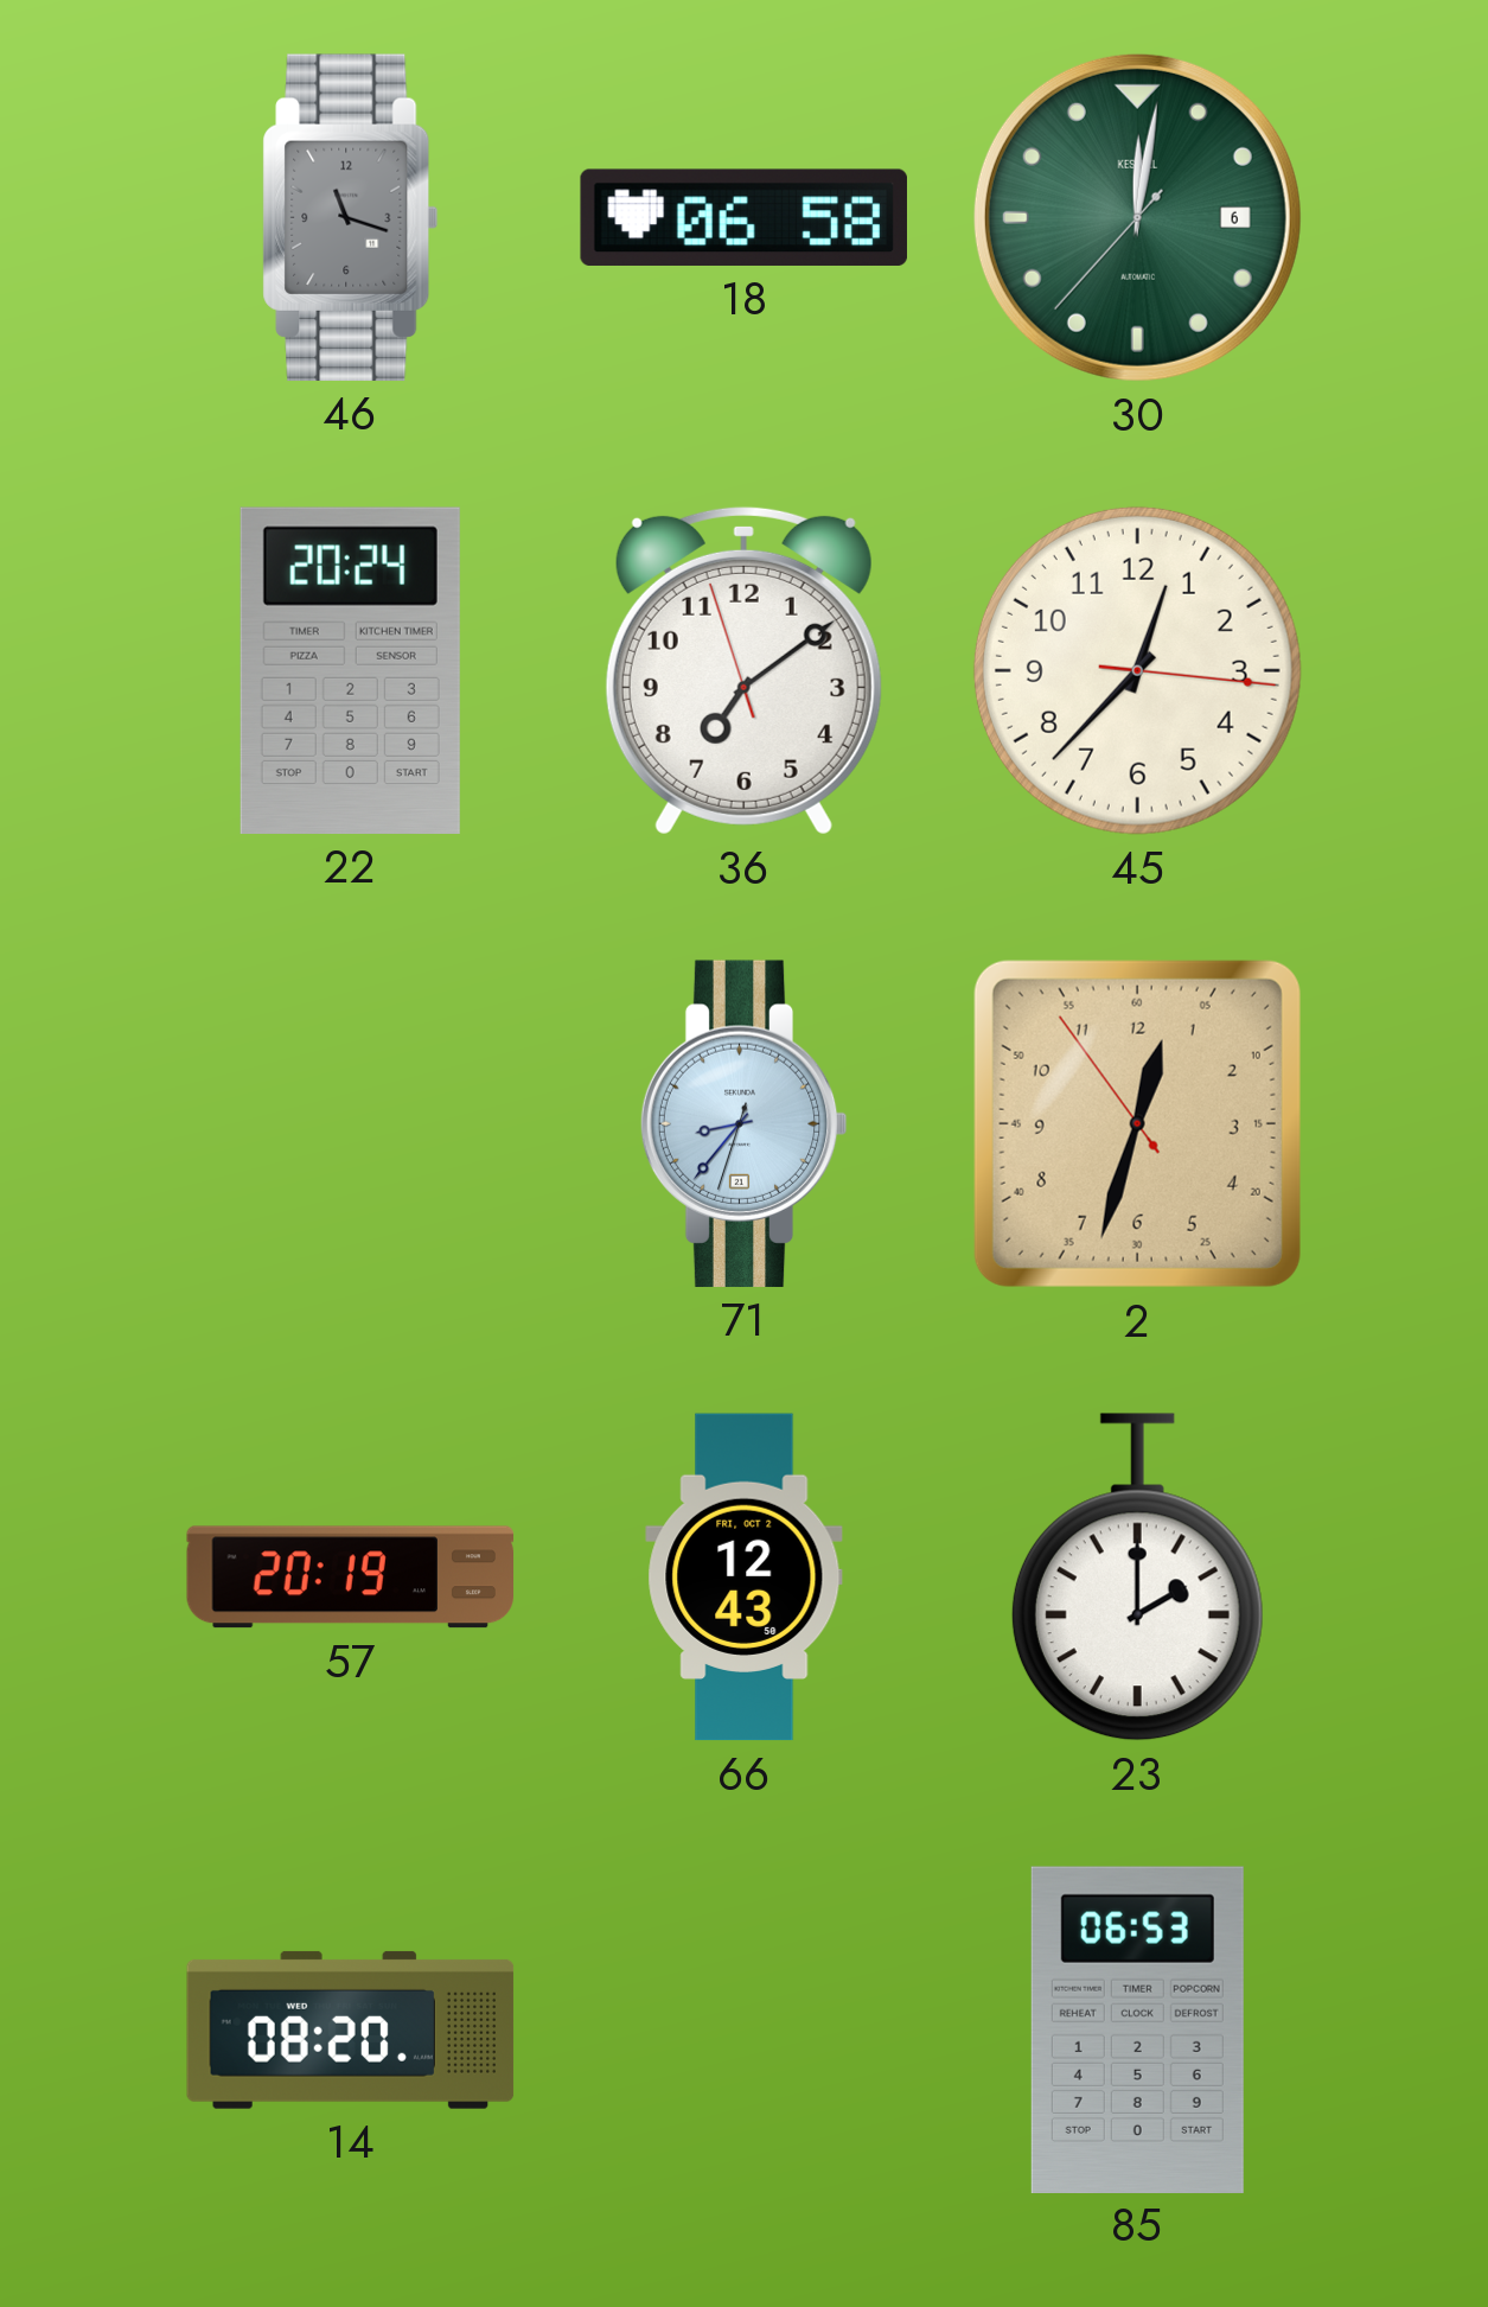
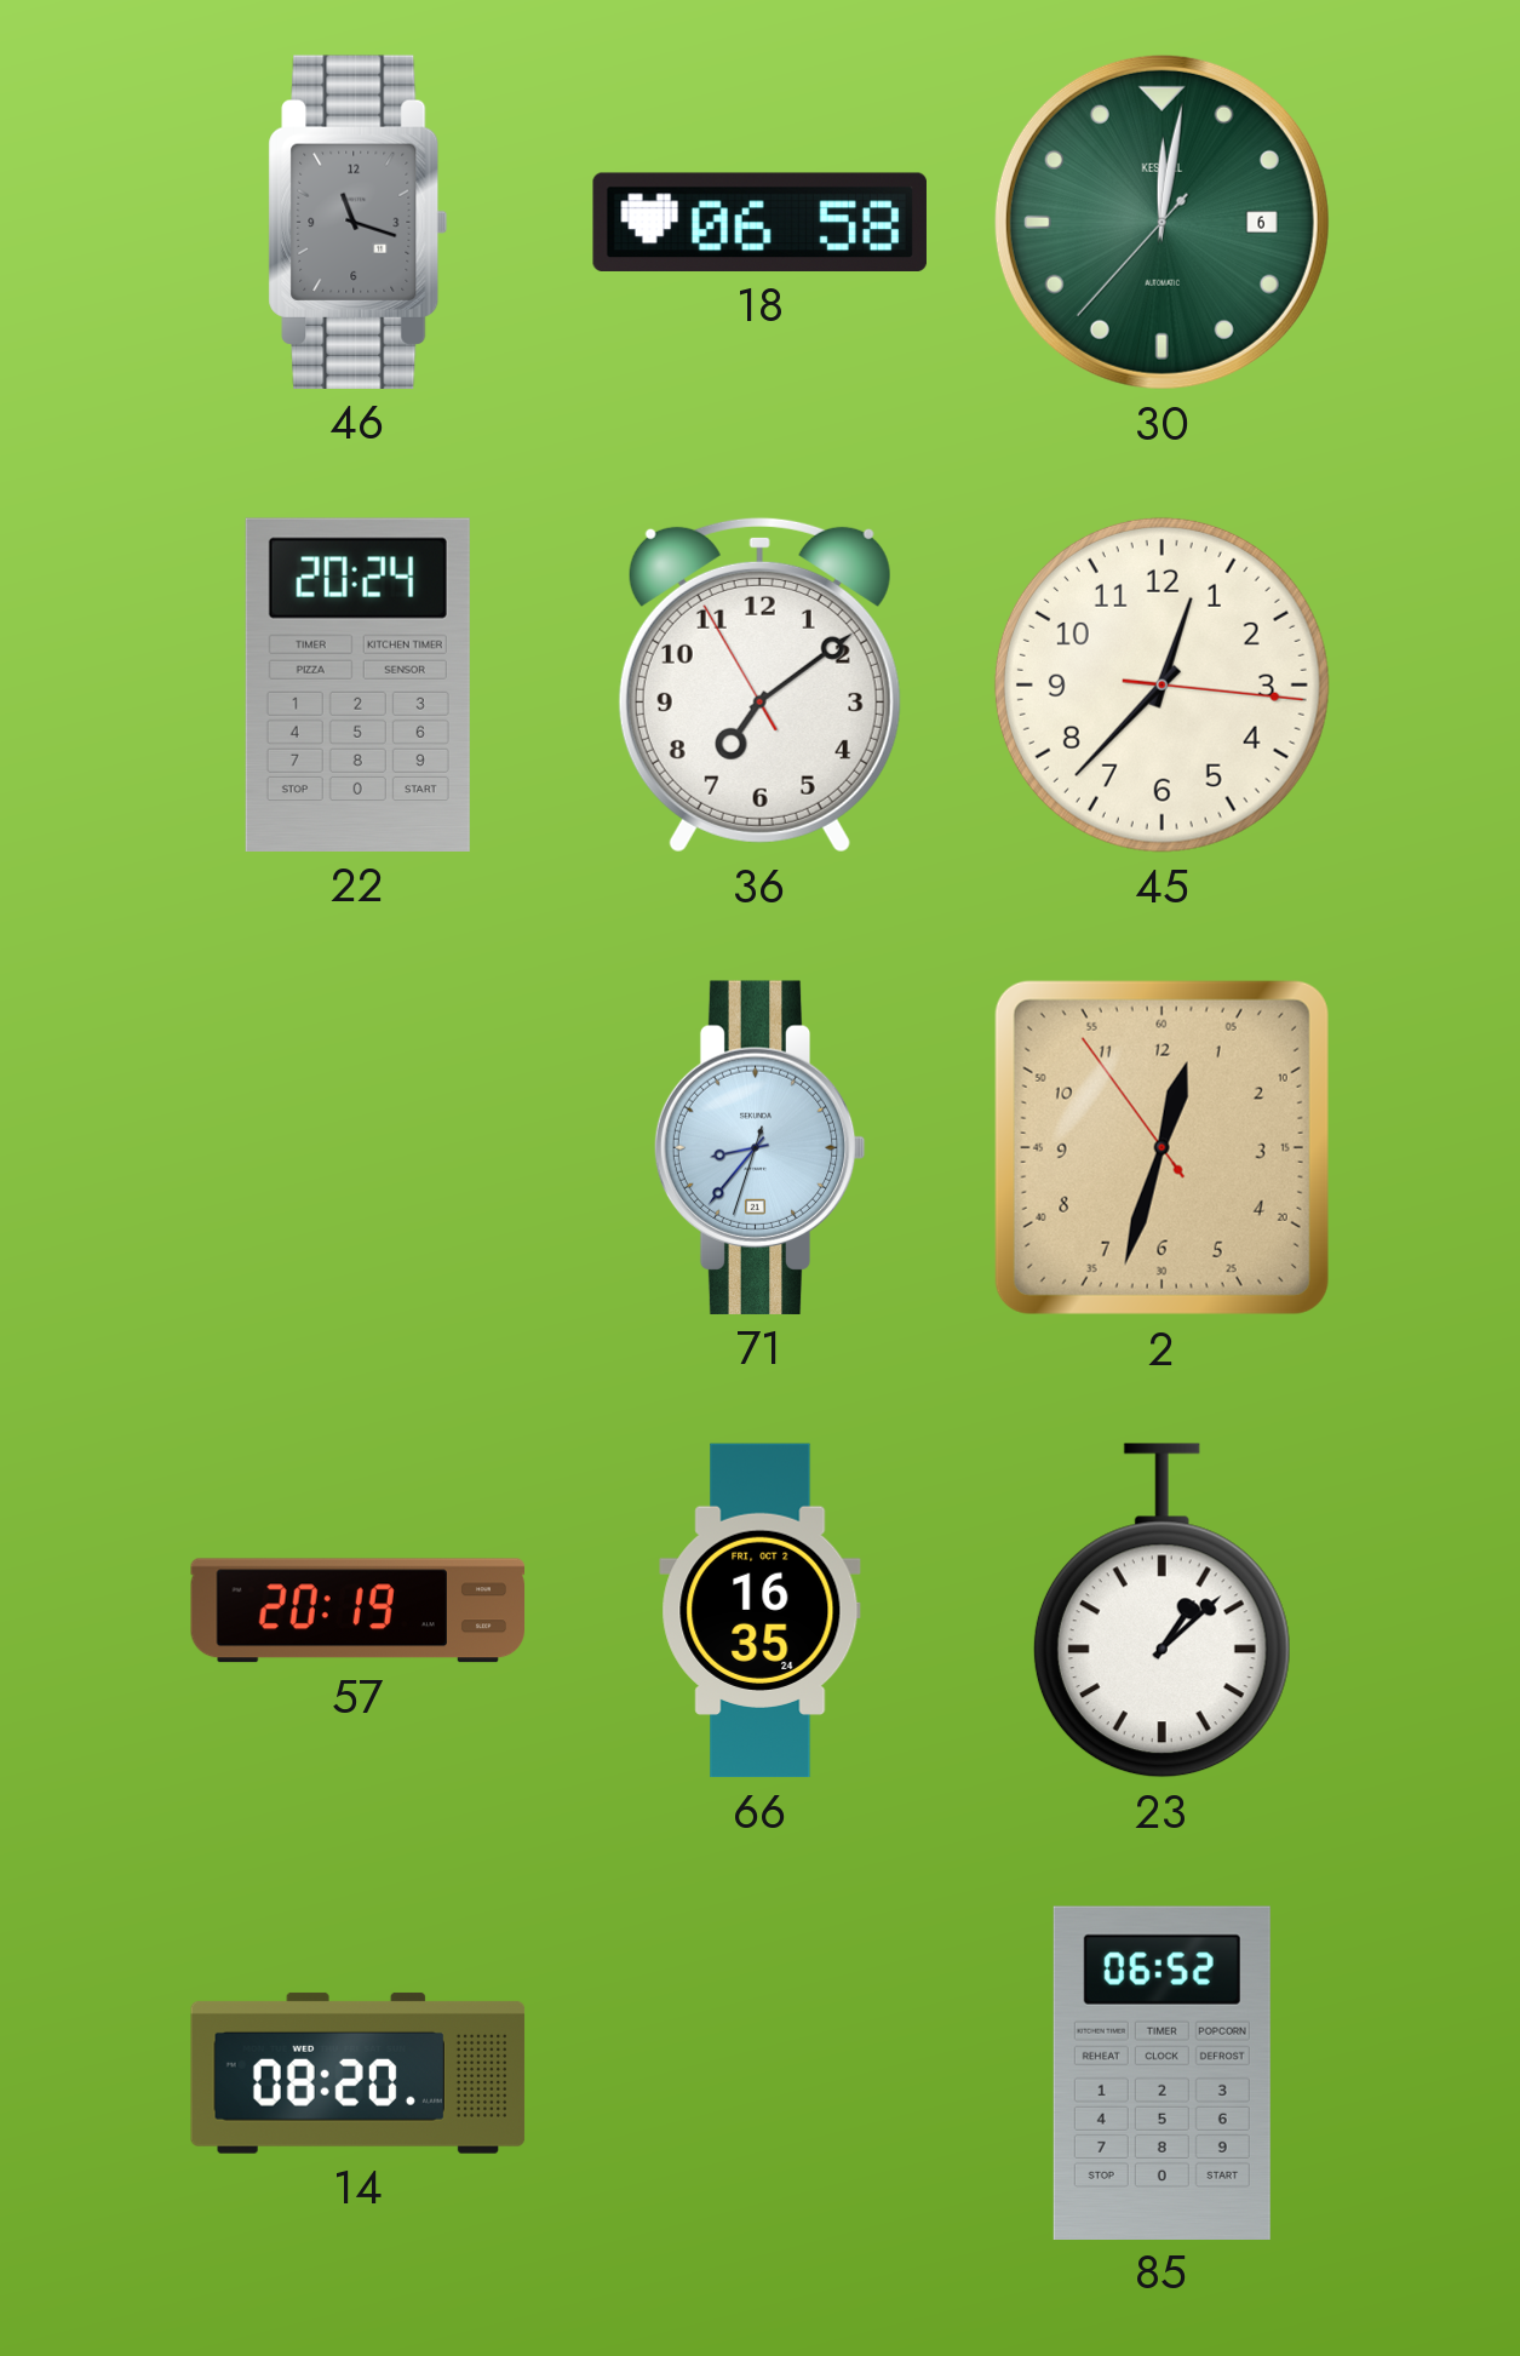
36: 7:08:57 -> 7:08:55
66: 12:43 -> 16:35
23: 2:00 -> 1:08
85: 06:53 -> 06:52
